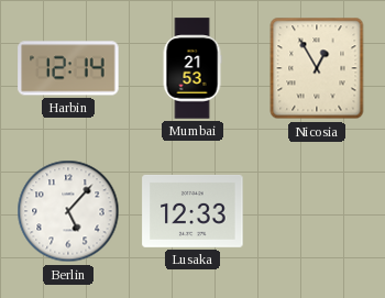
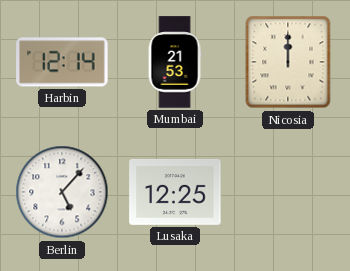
Nicosia: 12:55 -> 12:00
Lusaka: 12:33 -> 12:25
